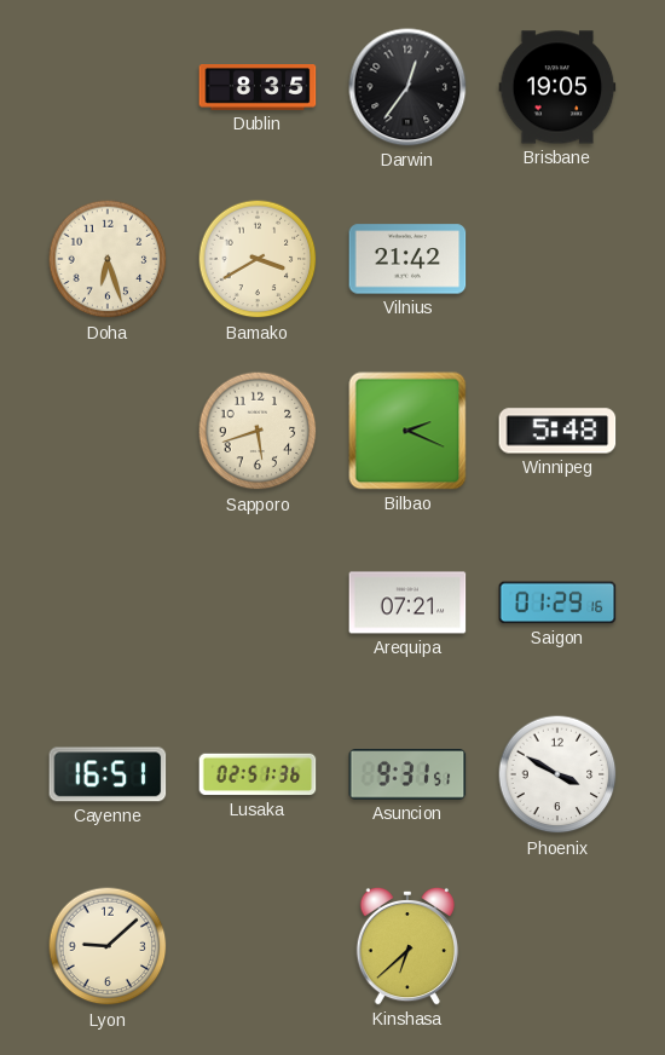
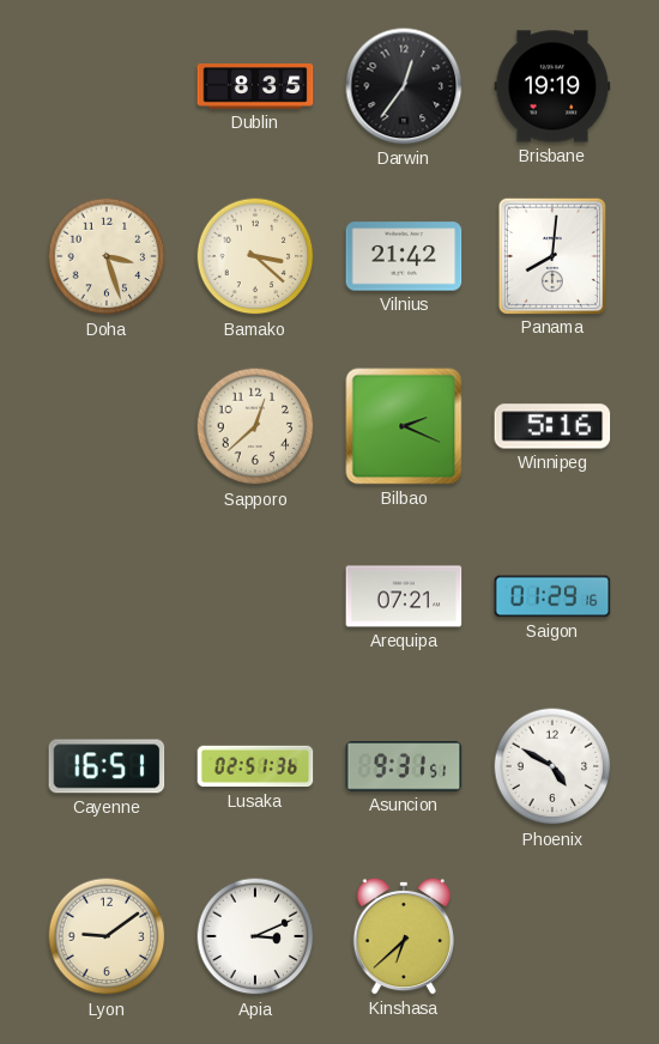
Brisbane: 19:05 -> 19:19
Doha: 6:27 -> 3:27
Bamako: 3:40 -> 3:22
Panama: none -> 8:01
Sapporo: 5:42 -> 12:38
Winnipeg: 5:48 -> 5:16
Phoenix: 3:50 -> 4:50
Lyon: 9:08 -> 9:09
Apia: none -> 3:11
